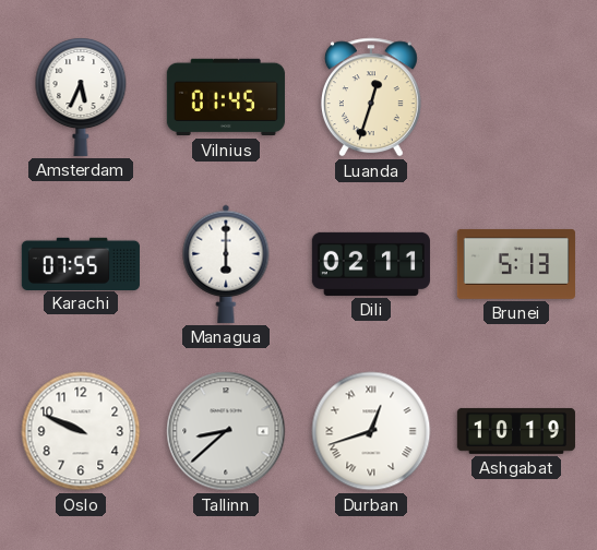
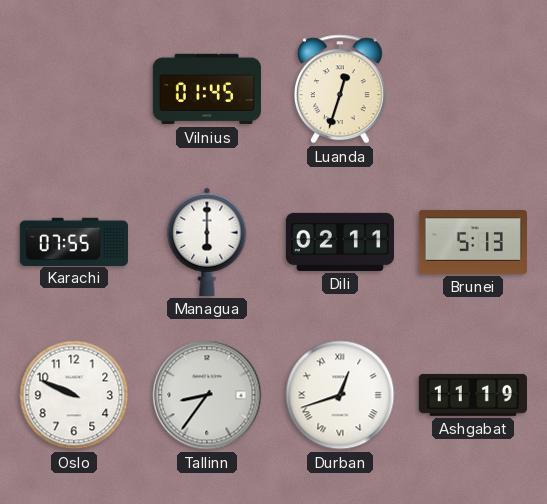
Amsterdam: 5:34 -> none
Tallinn: 8:38 -> 8:36
Ashgabat: 10:19 -> 11:19
